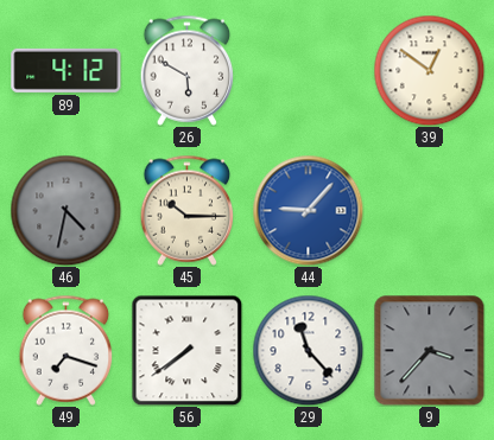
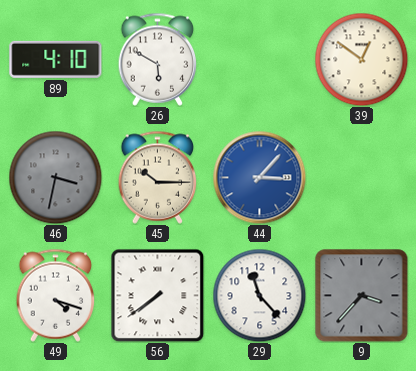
89: 4:12 -> 4:10
46: 4:32 -> 3:32
44: 9:07 -> 3:07
49: 7:18 -> 4:18
